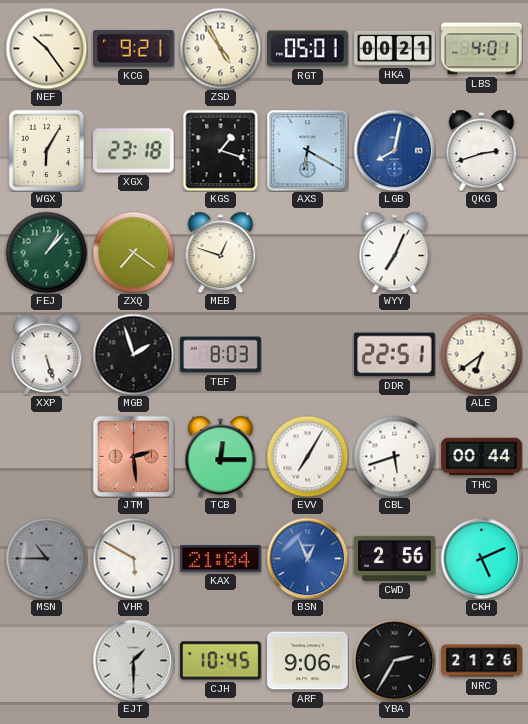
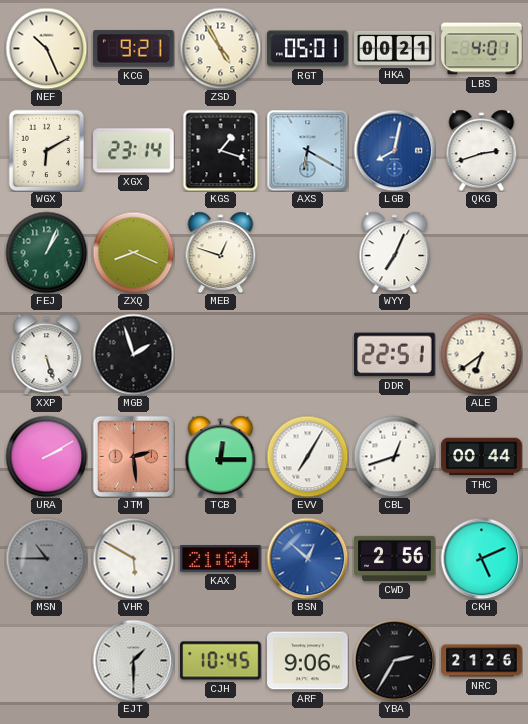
NEF: 10:24 -> 10:26
WGX: 6:05 -> 6:10
XGX: 23:18 -> 23:14
FEJ: 1:07 -> 1:04
ZXQ: 7:21 -> 8:19
TEF: 8:03 -> none
URA: none -> 2:10
CBL: 5:42 -> 12:42
BSN: 12:56 -> 12:52
